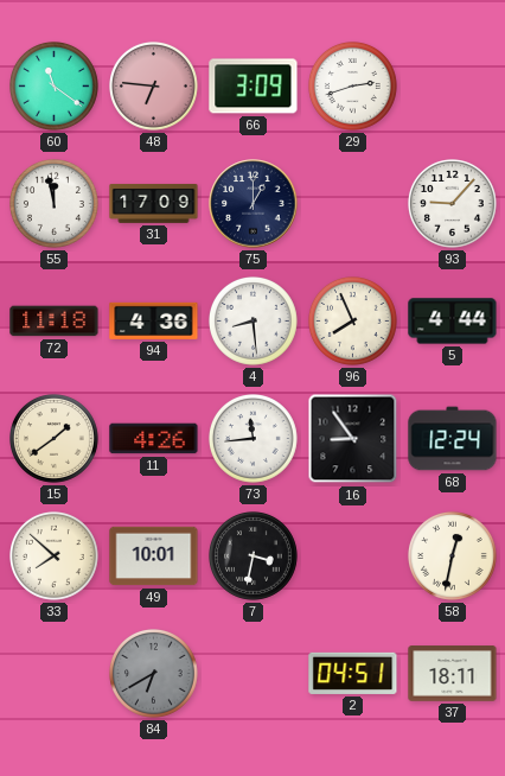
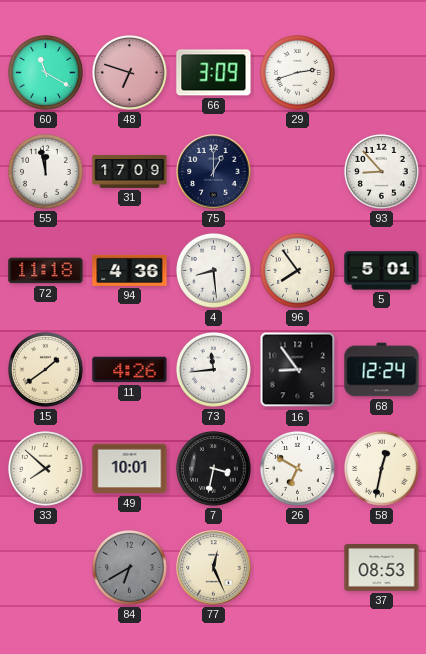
60: 11:21 -> 11:20
48: 6:46 -> 6:48
93: 9:07 -> 8:53
96: 7:56 -> 7:54
5: 4:44 -> 5:01
26: none -> 6:50
77: none -> 12:26
2: 04:51 -> none
37: 18:11 -> 08:53
